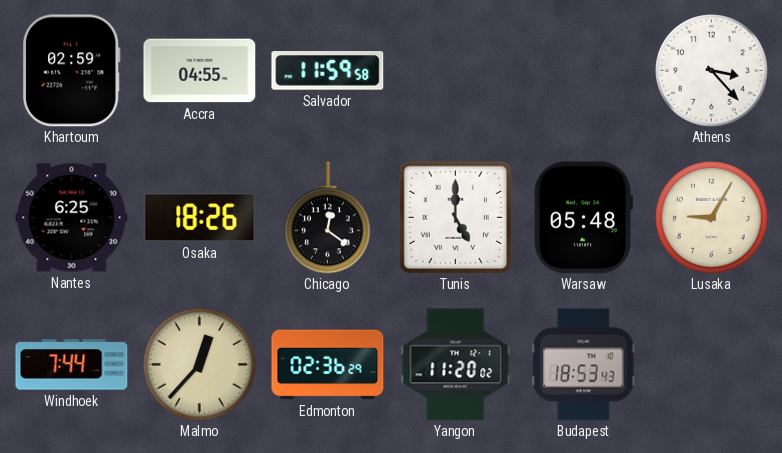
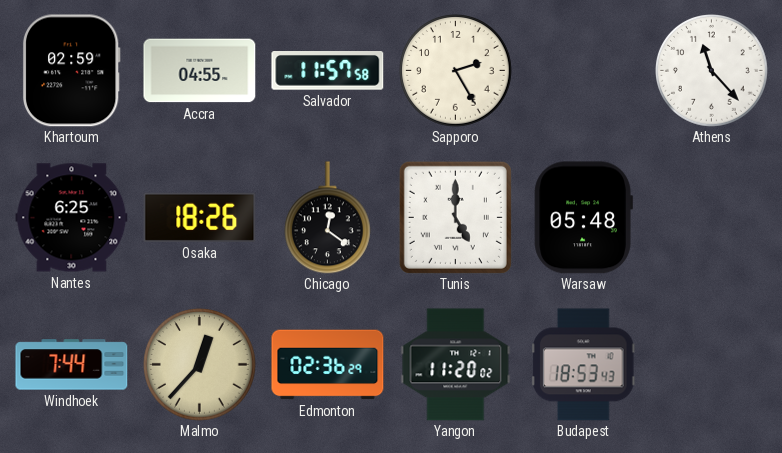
Salvador: 11:59 -> 11:57
Sapporo: none -> 2:25
Athens: 3:23 -> 11:23
Lusaka: 9:05 -> none
